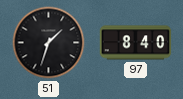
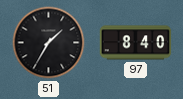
51: 1:33 -> 1:35
